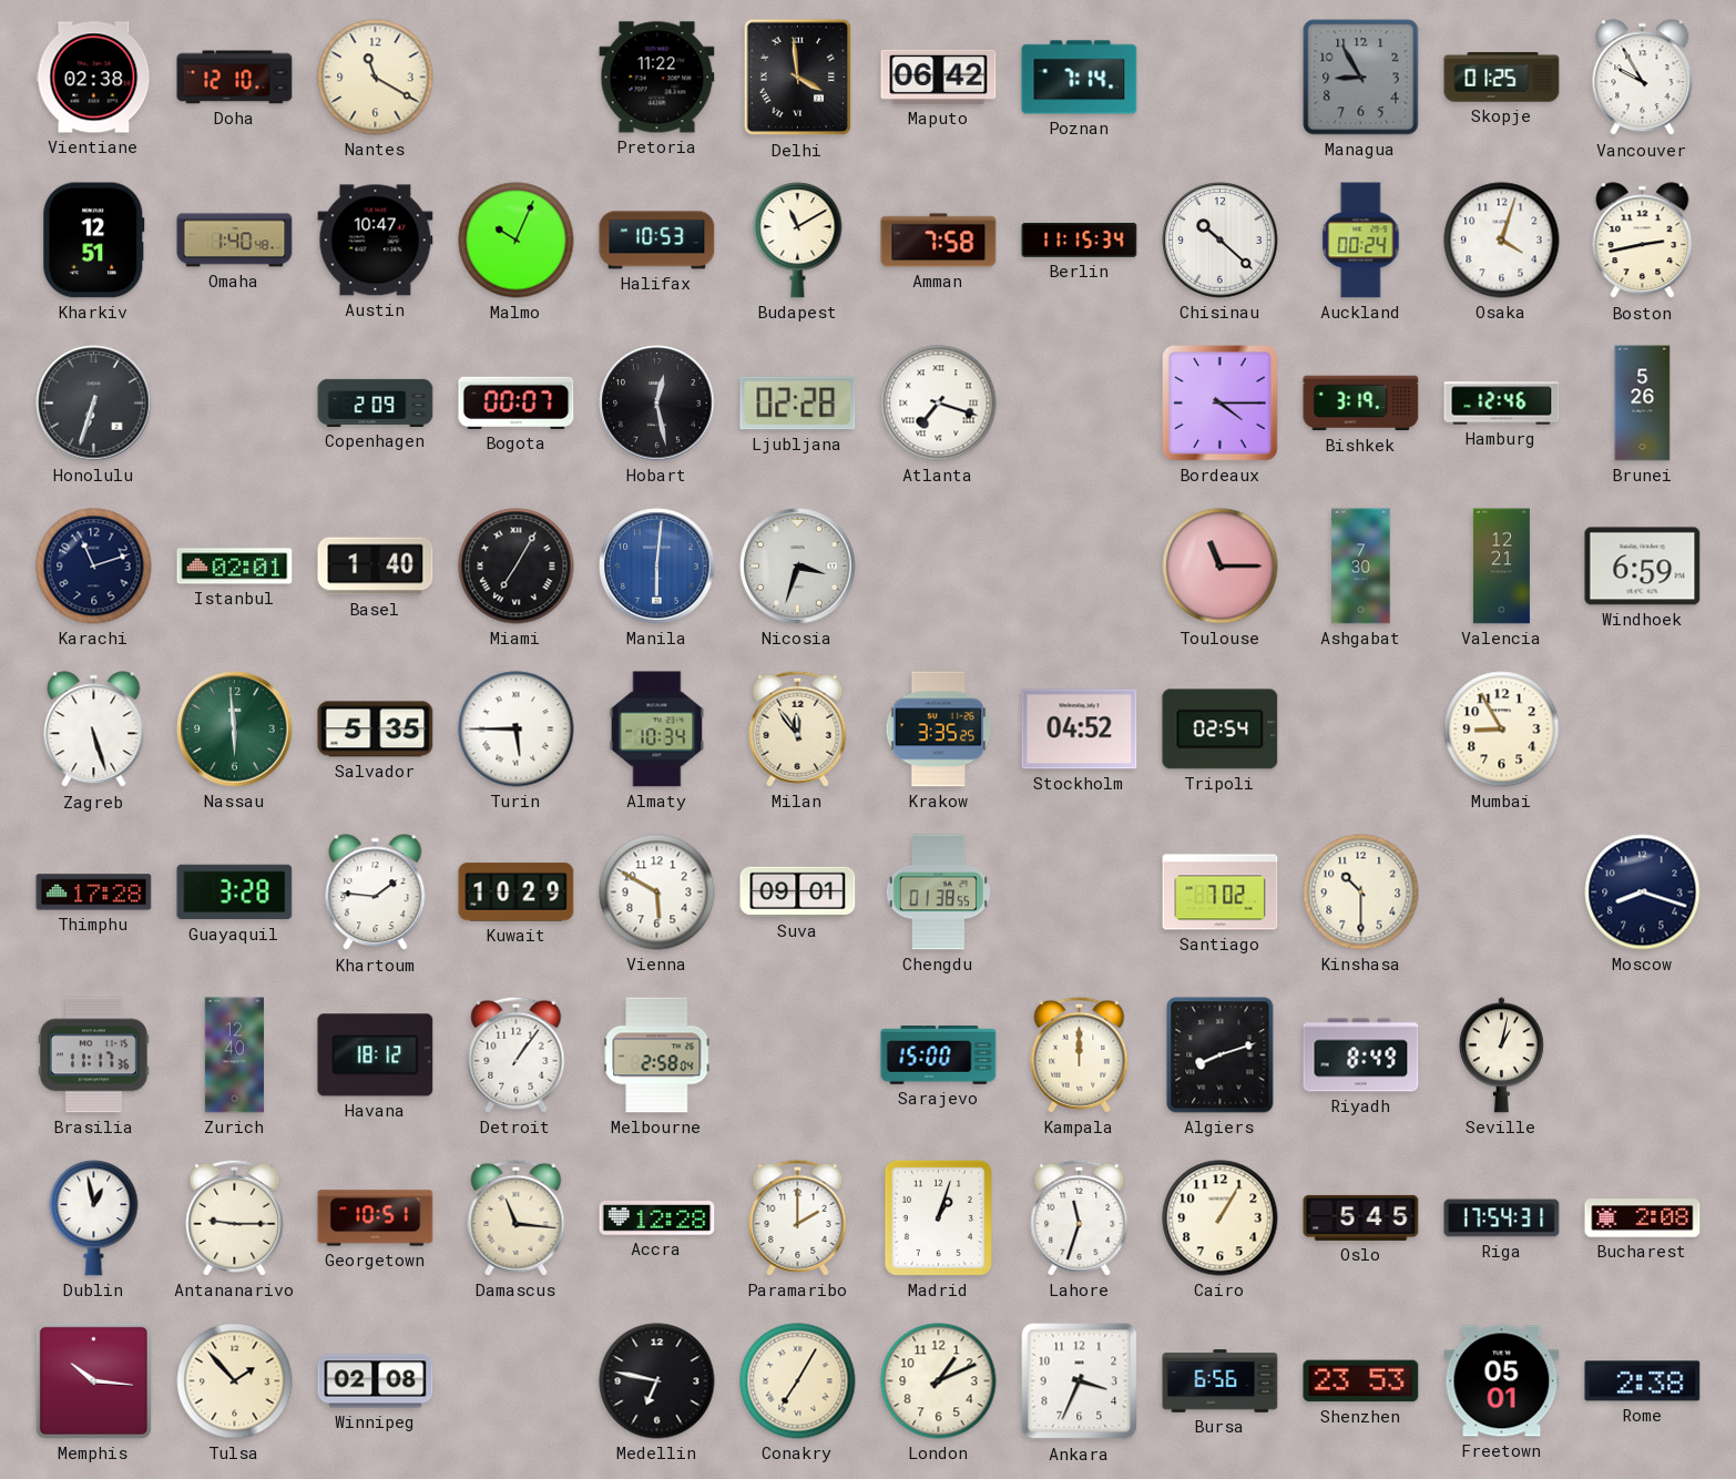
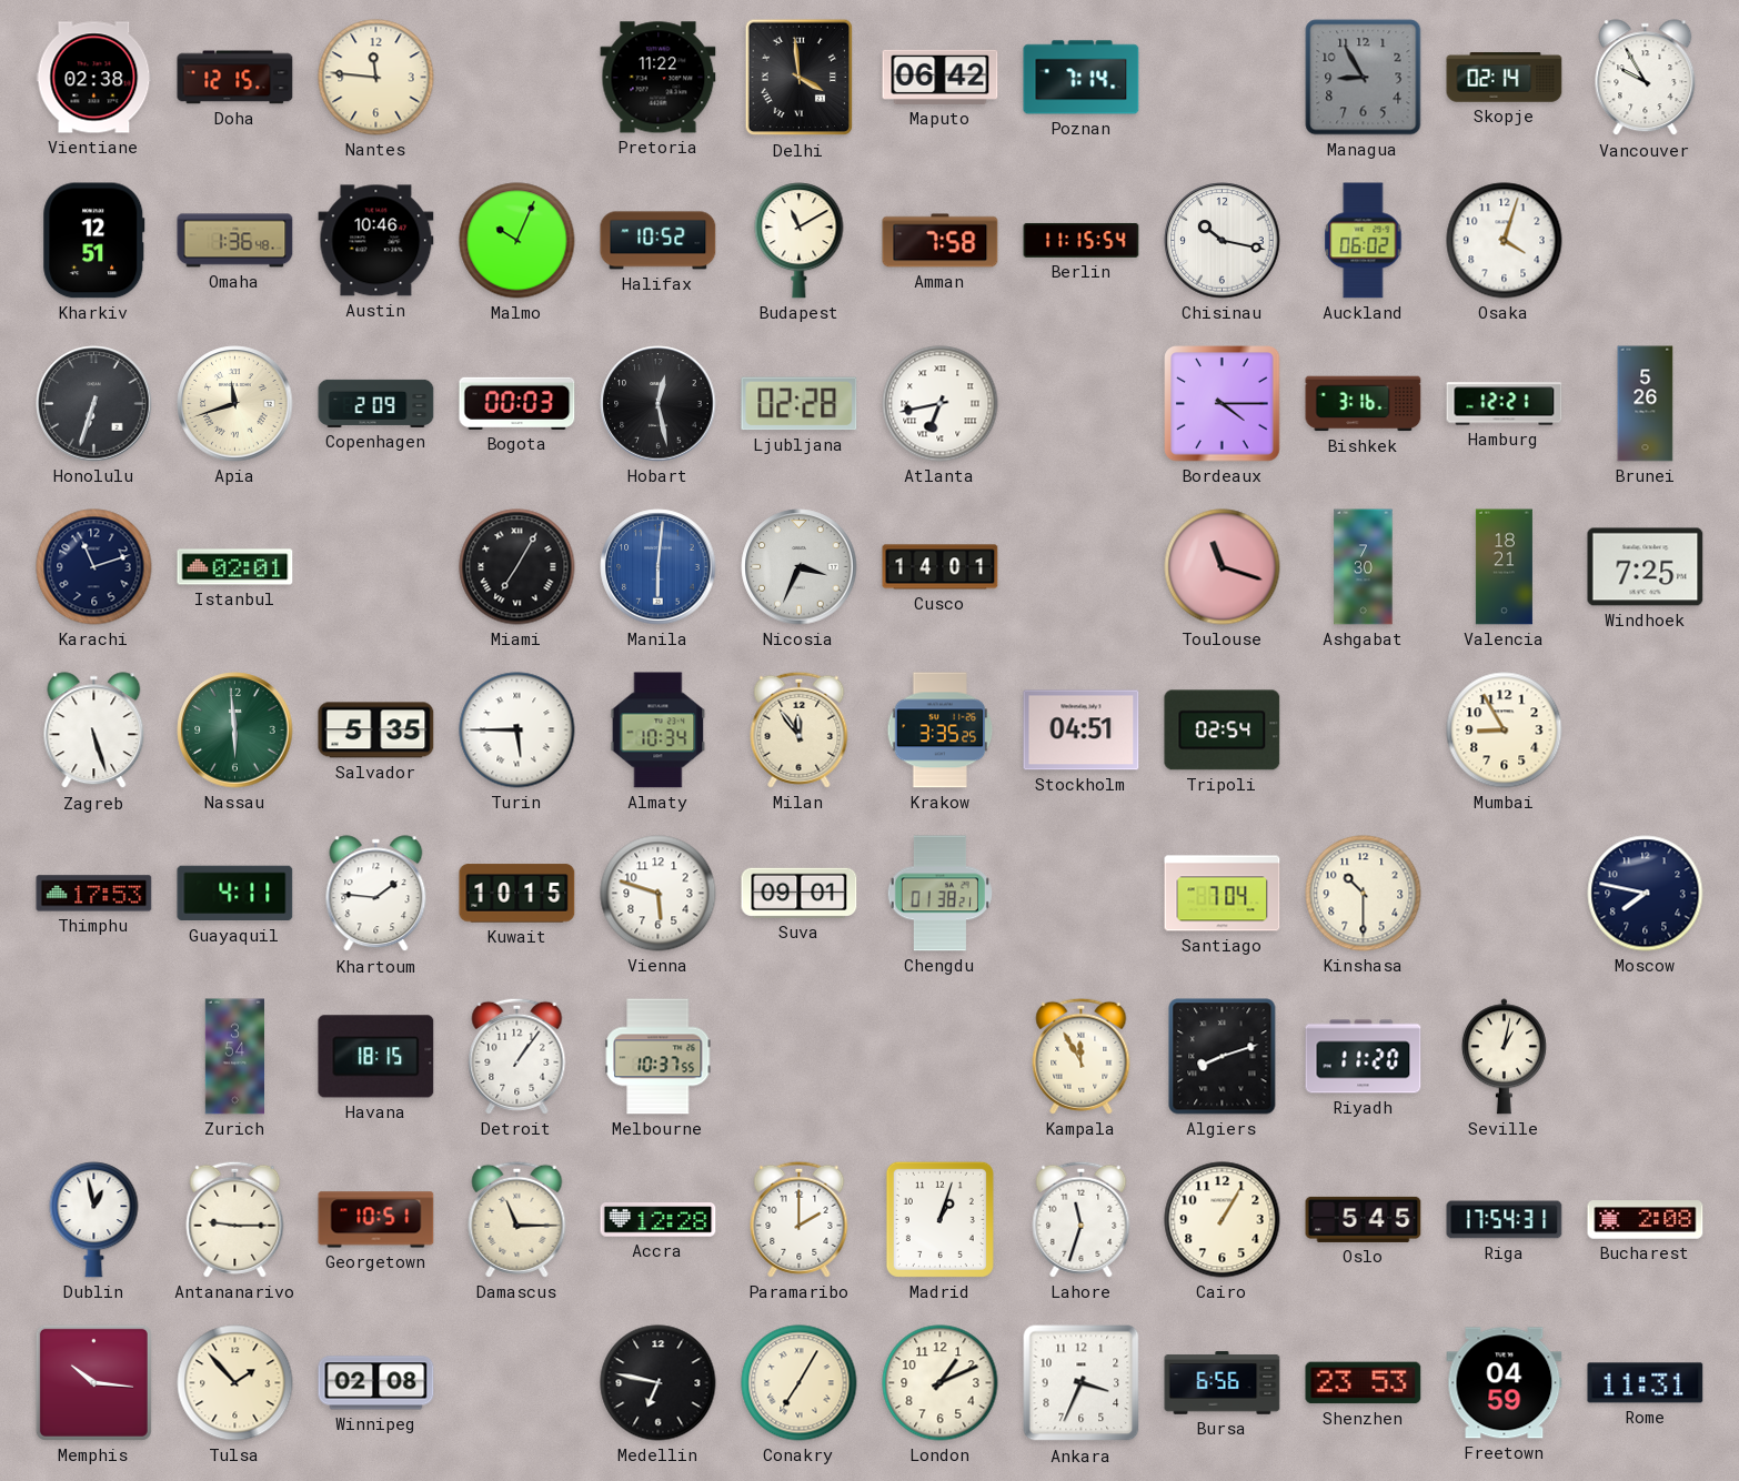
Doha: 12:10 -> 12:15
Nantes: 11:20 -> 11:46
Skopje: 01:25 -> 02:14
Omaha: 1:40 -> 1:36
Austin: 10:47 -> 10:46
Halifax: 10:53 -> 10:52
Berlin: 11:15:34 -> 11:15:54
Chisinau: 10:22 -> 10:17
Auckland: 00:24 -> 06:02
Boston: 2:43 -> none
Apia: none -> 11:42
Bogota: 00:07 -> 00:03
Atlanta: 7:18 -> 6:43
Bishkek: 3:19 -> 3:16
Hamburg: 12:46 -> 12:21
Basel: 1:40 -> none
Nicosia: 3:33 -> 3:34
Cusco: none -> 14:01
Toulouse: 11:15 -> 11:18
Valencia: 12:21 -> 18:21
Windhoek: 6:59 -> 7:25
Stockholm: 04:52 -> 04:51
Thimphu: 17:28 -> 17:53
Guayaquil: 3:28 -> 4:11
Kuwait: 10:29 -> 10:15
Vienna: 5:50 -> 5:48
Chengdu: 01:38:55 -> 01:38:21
Santiago: 7:02 -> 7:04
Moscow: 8:18 -> 7:47
Brasilia: 11:17 -> none
Zurich: 12:40 -> 3:54
Havana: 18:12 -> 18:15
Melbourne: 2:58 -> 10:37
Sarajevo: 15:00 -> none
Kampala: 12:00 -> 11:55
Riyadh: 8:49 -> 11:20
Damascus: 11:16 -> 11:15
Freetown: 05:01 -> 04:59
Rome: 2:38 -> 11:31
